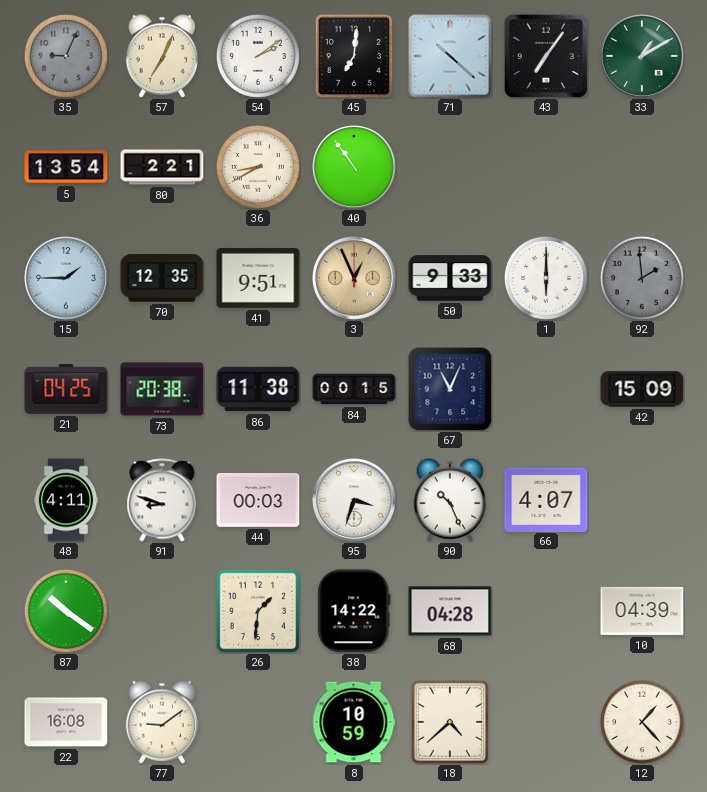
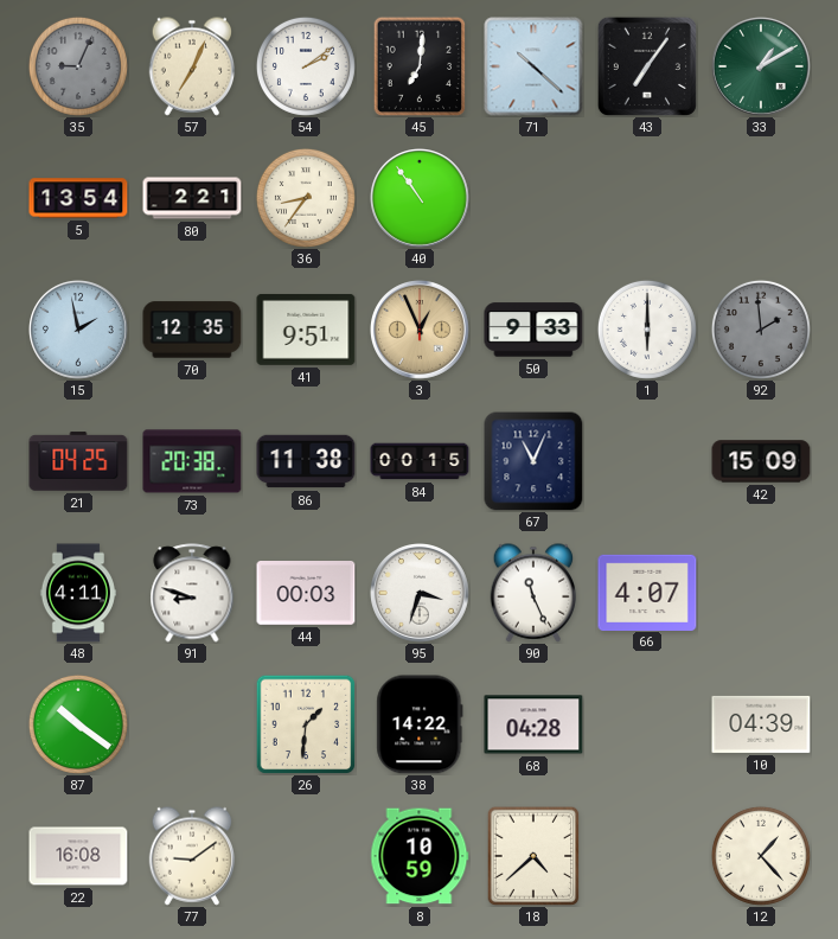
36: 8:40 -> 8:36
15: 1:45 -> 1:58
90: 10:26 -> 11:26
